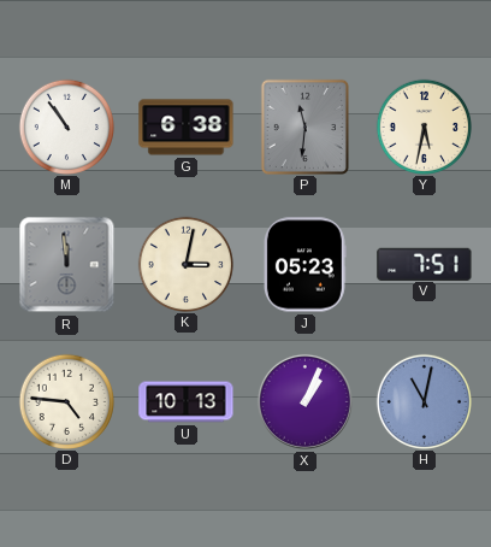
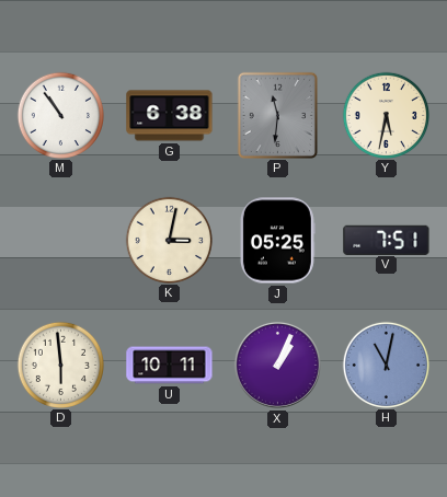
R: 11:59 -> none
J: 05:23 -> 05:25
D: 4:46 -> 5:59
U: 10:13 -> 10:11
